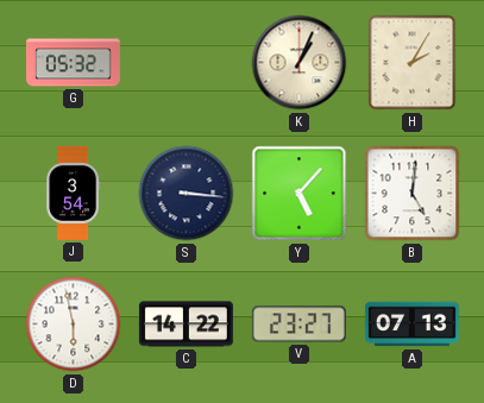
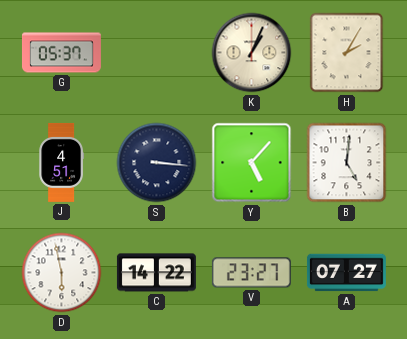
G: 05:32 -> 05:37
J: 3:54 -> 4:51
A: 07:13 -> 07:27
